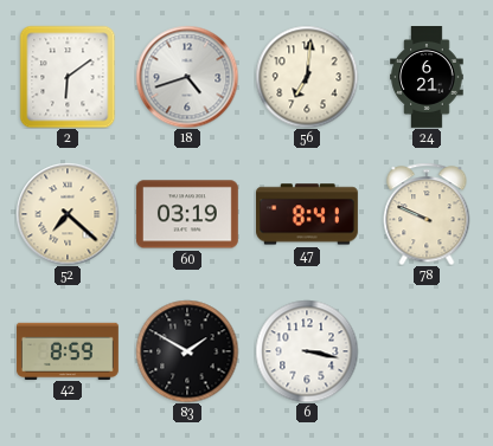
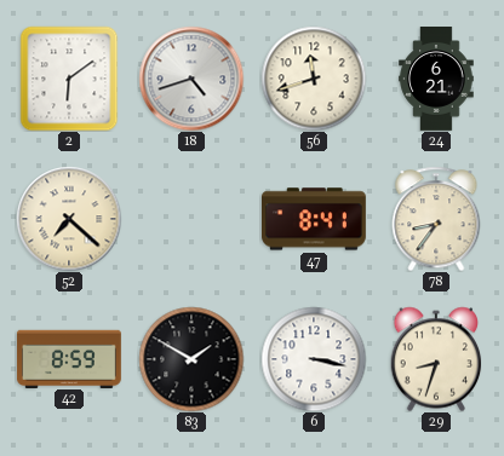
56: 7:01 -> 11:42
60: 03:19 -> none
78: 9:49 -> 8:36
29: none -> 8:33
